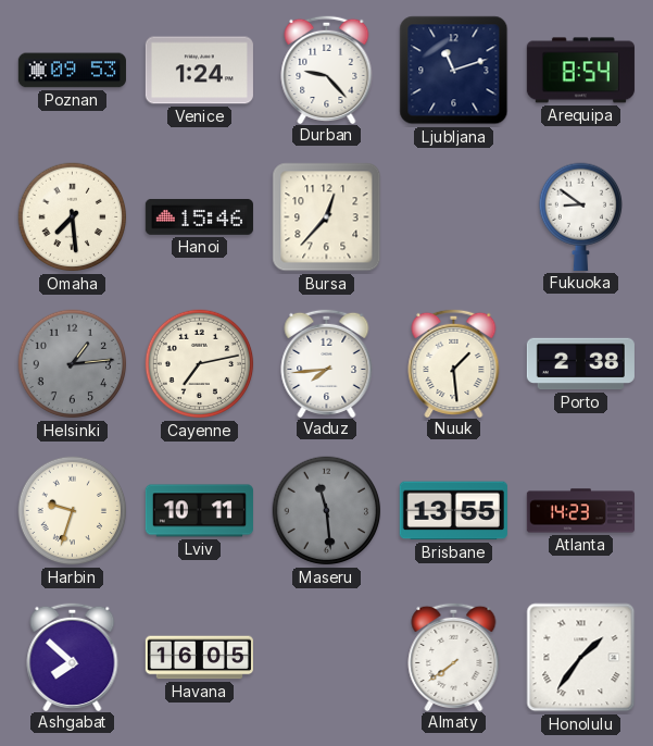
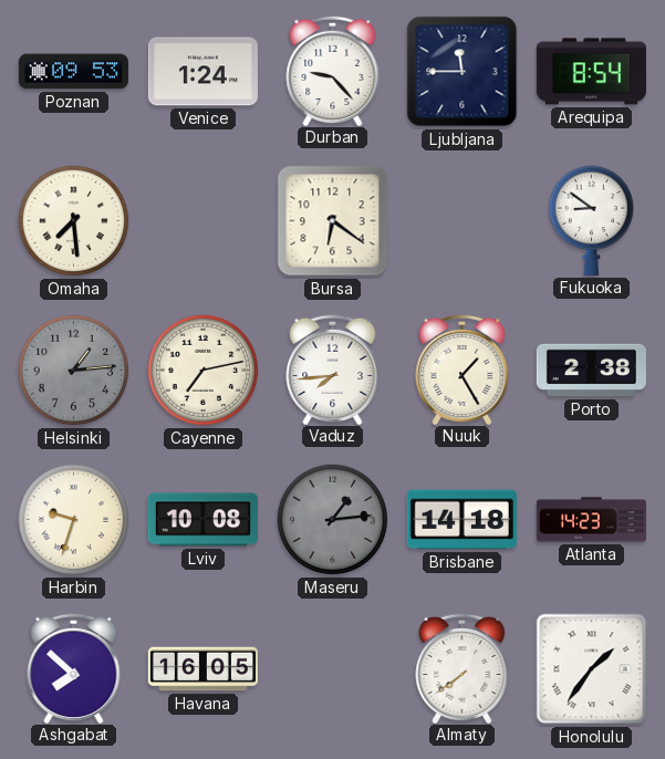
Ljubljana: 11:12 -> 11:45
Hanoi: 15:46 -> none
Bursa: 12:37 -> 6:21
Nuuk: 1:29 -> 1:25
Lviv: 10:11 -> 10:08
Maseru: 11:29 -> 1:14
Brisbane: 13:55 -> 14:18
